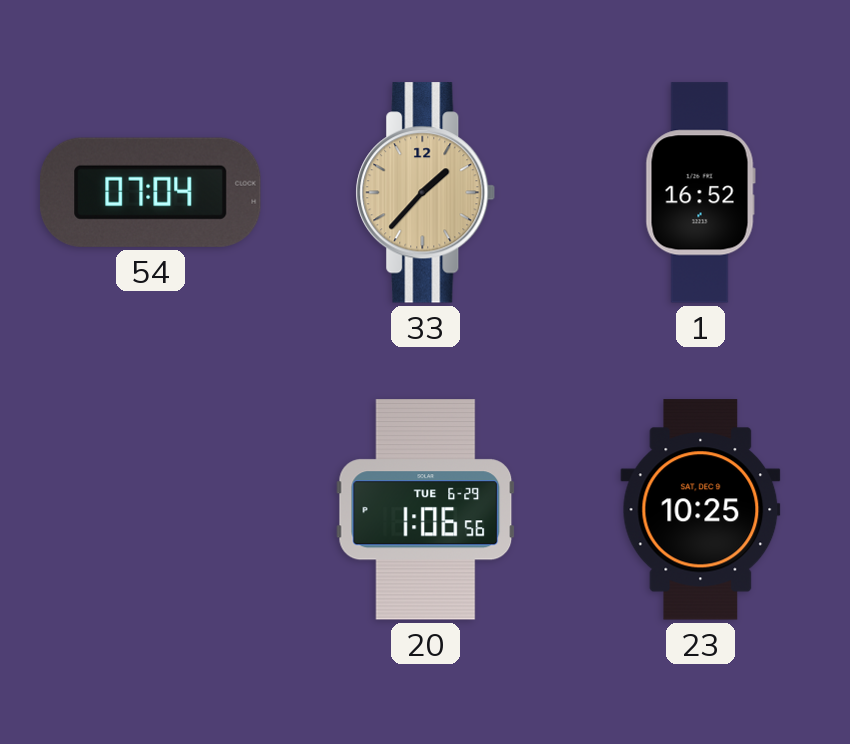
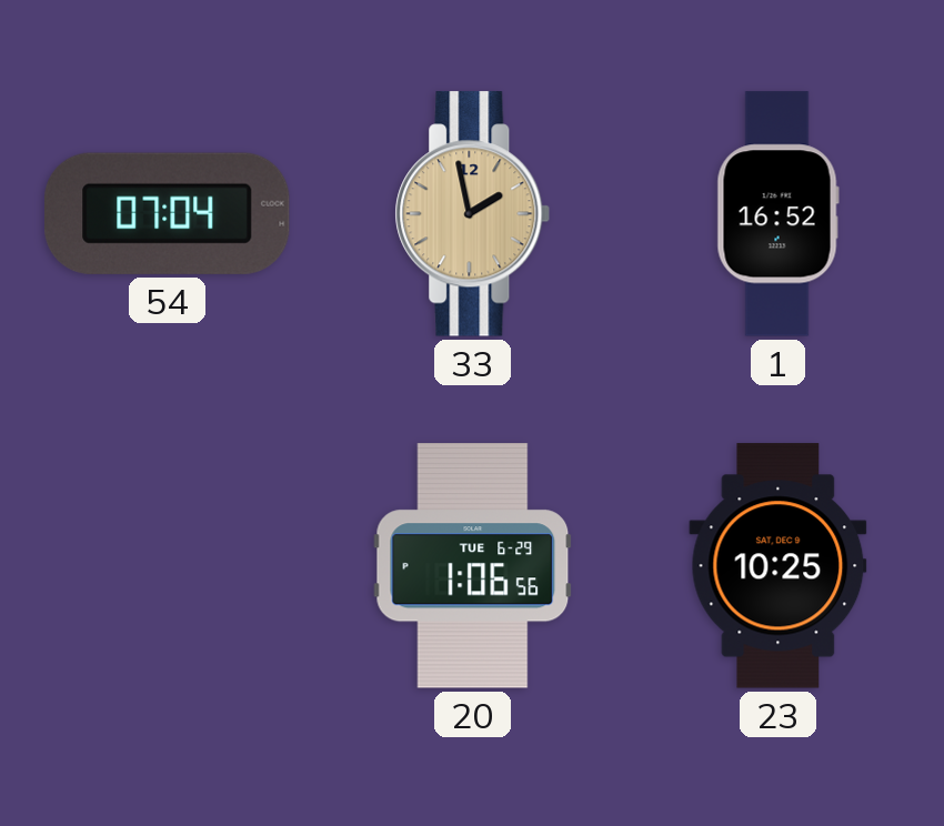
33: 1:37 -> 1:58
